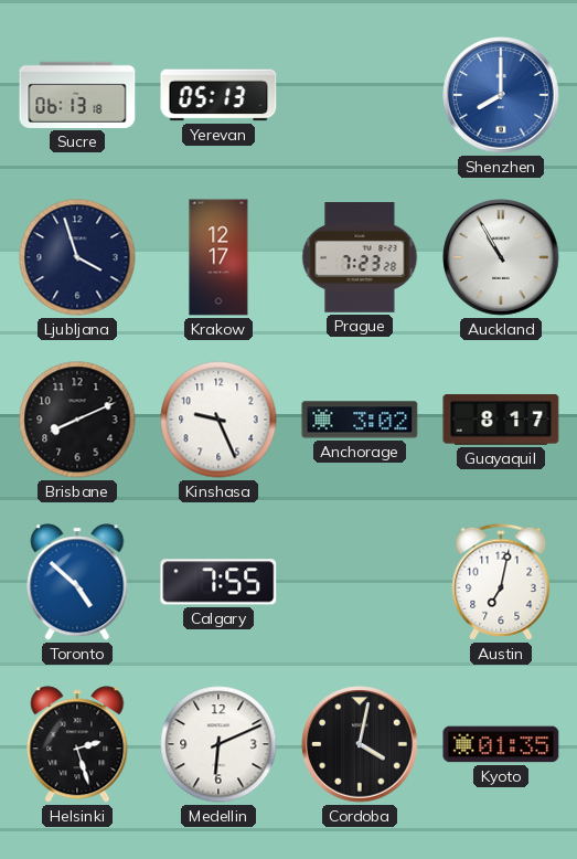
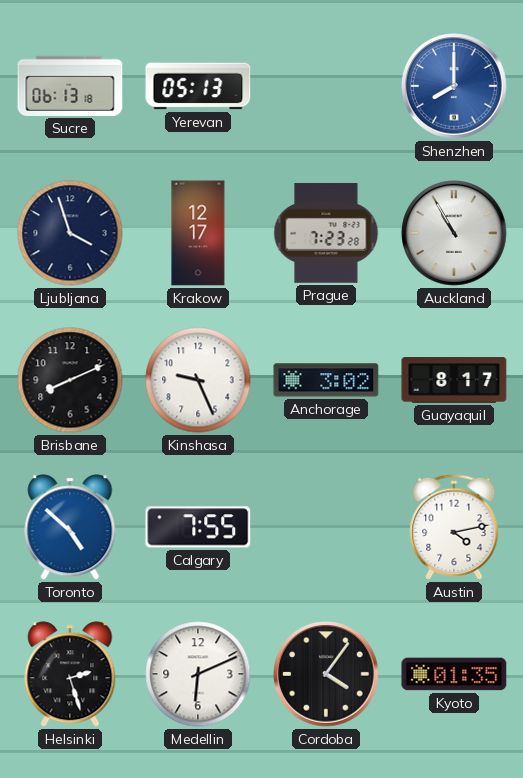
Austin: 7:02 -> 4:13
Cordoba: 4:02 -> 4:06
